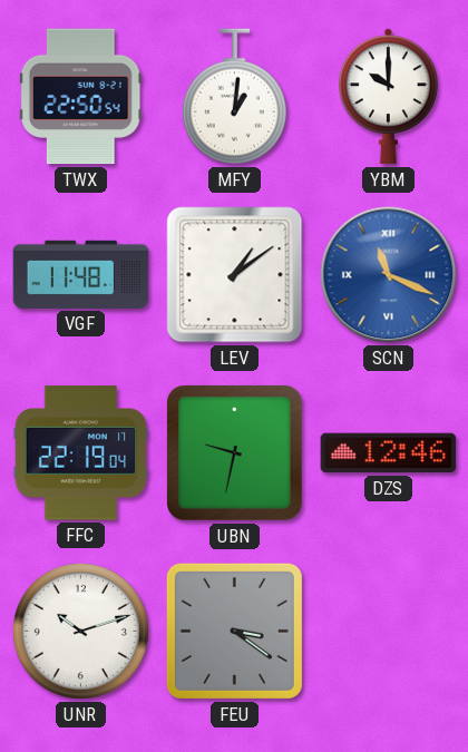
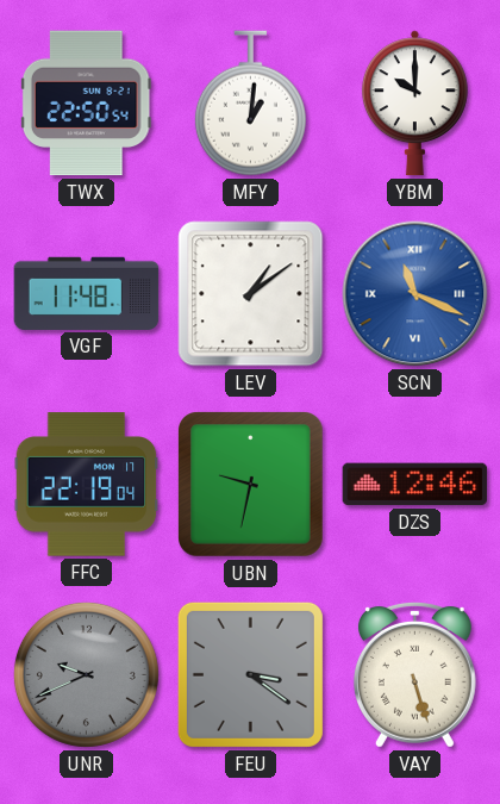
UNR: 10:12 -> 9:41
UNR dial: white -> grey
VAY: none -> 5:27
